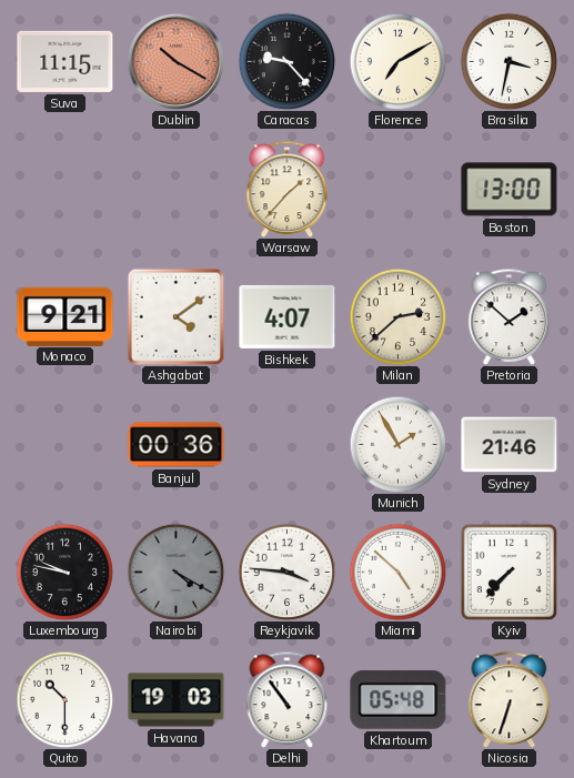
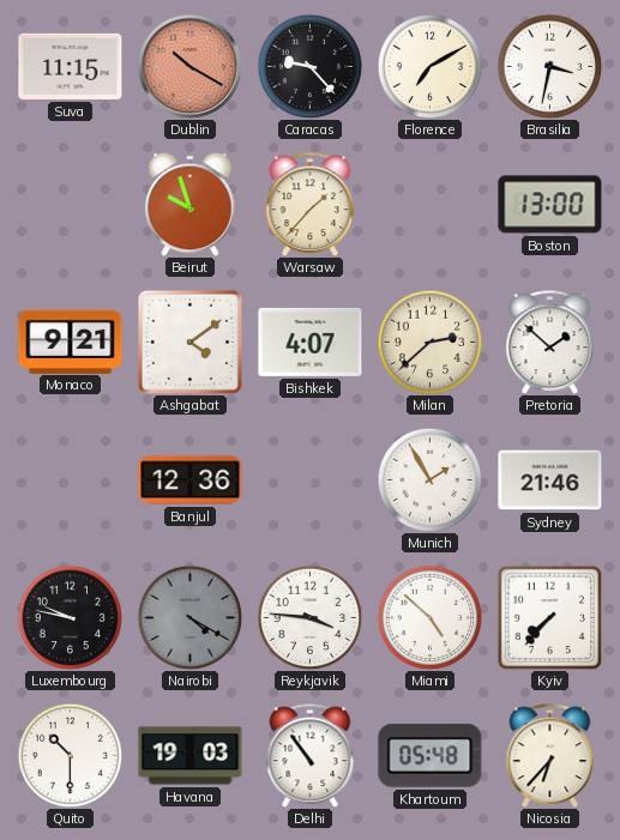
Beirut: none -> 9:57
Banjul: 00:36 -> 12:36
Nicosia: 6:33 -> 6:37
